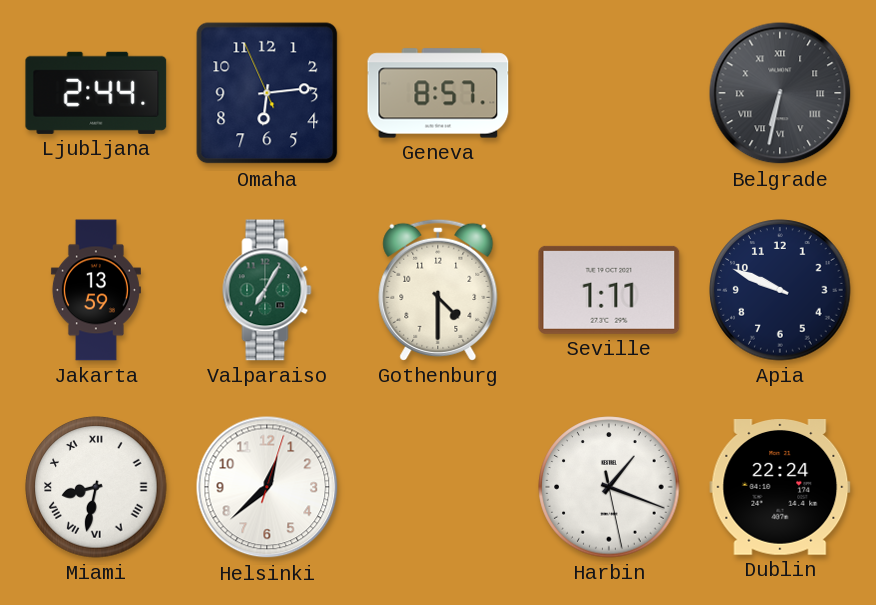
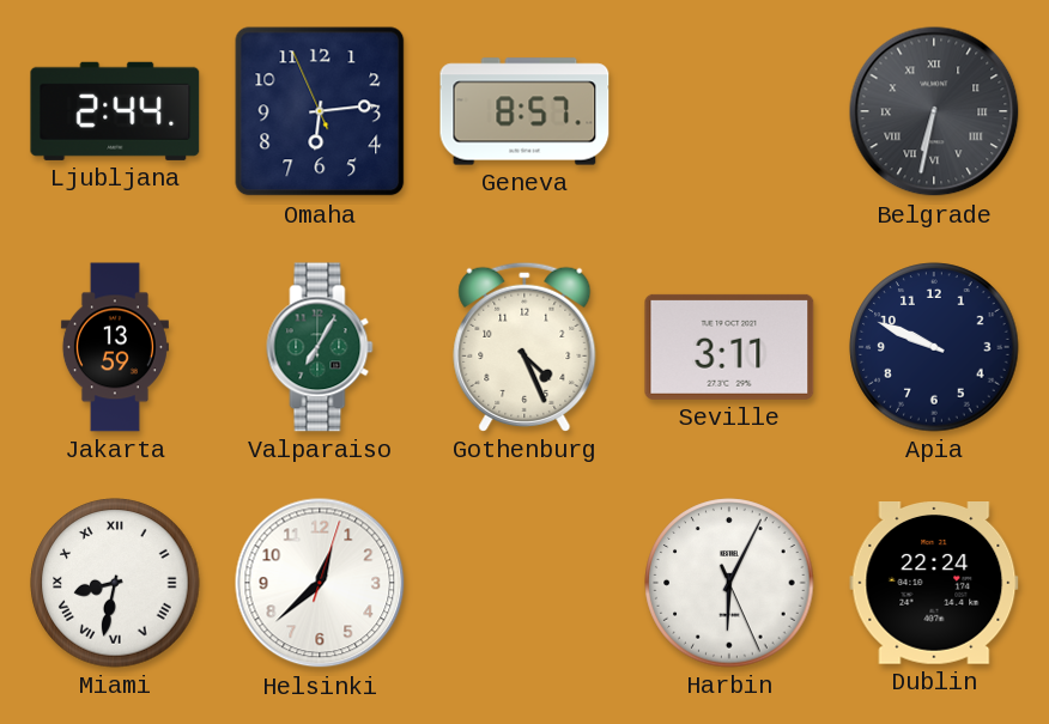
Gothenburg: 4:30 -> 4:26
Seville: 1:11 -> 3:11
Harbin: 1:18 -> 6:04
